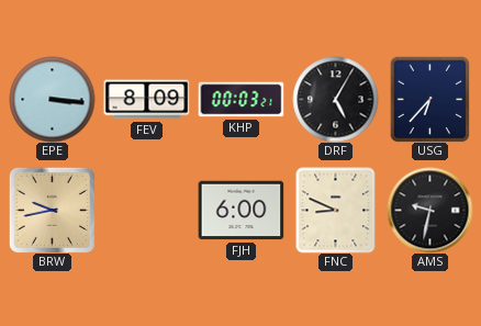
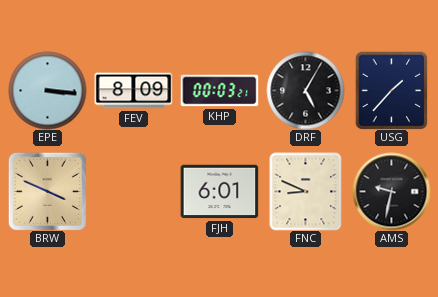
USG: 6:37 -> 1:37
BRW: 9:43 -> 3:49
FJH: 6:00 -> 6:01
